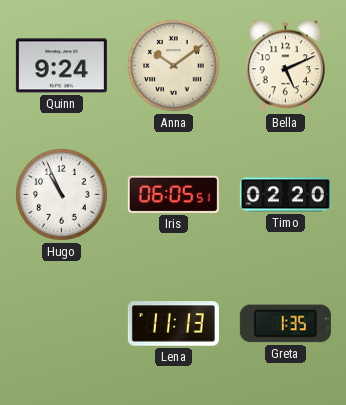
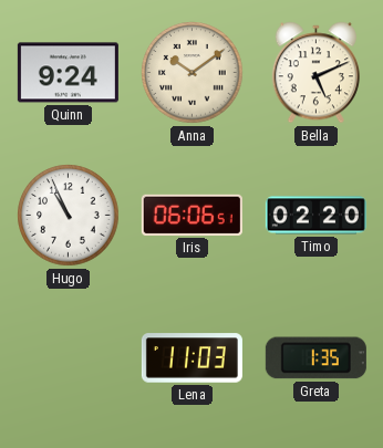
Iris: 06:05 -> 06:06
Lena: 11:13 -> 11:03
